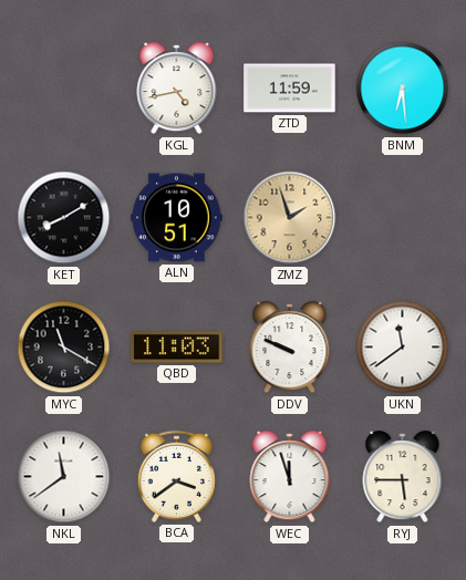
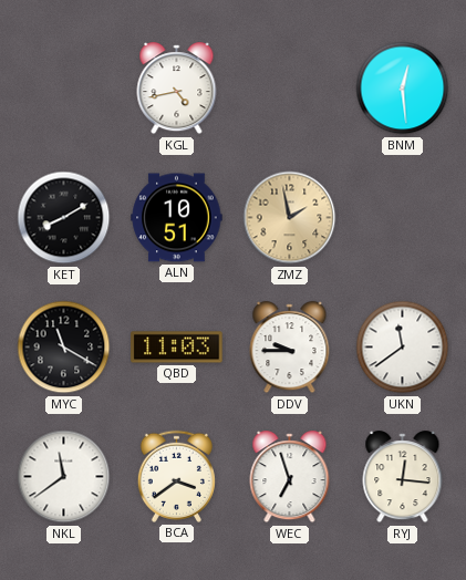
ZTD: 11:59 -> none
BNM: 6:29 -> 12:29
ZMZ: 1:57 -> 1:58
DDV: 9:49 -> 9:45
WEC: 11:57 -> 6:57
RYJ: 5:45 -> 12:16
